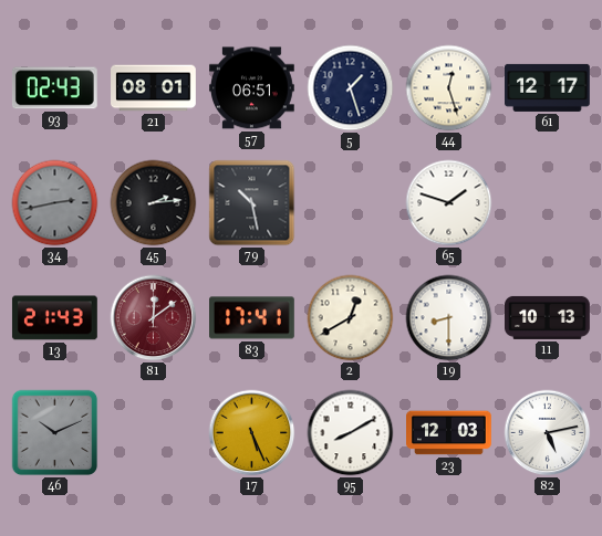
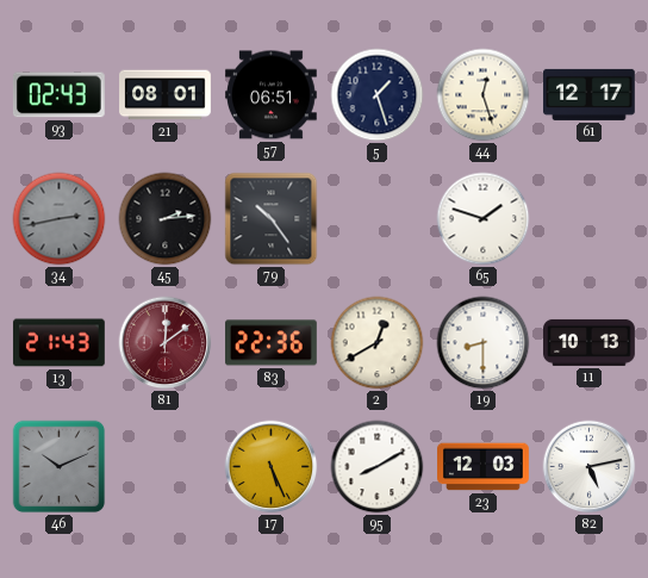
79: 10:28 -> 10:24
83: 17:41 -> 22:36
